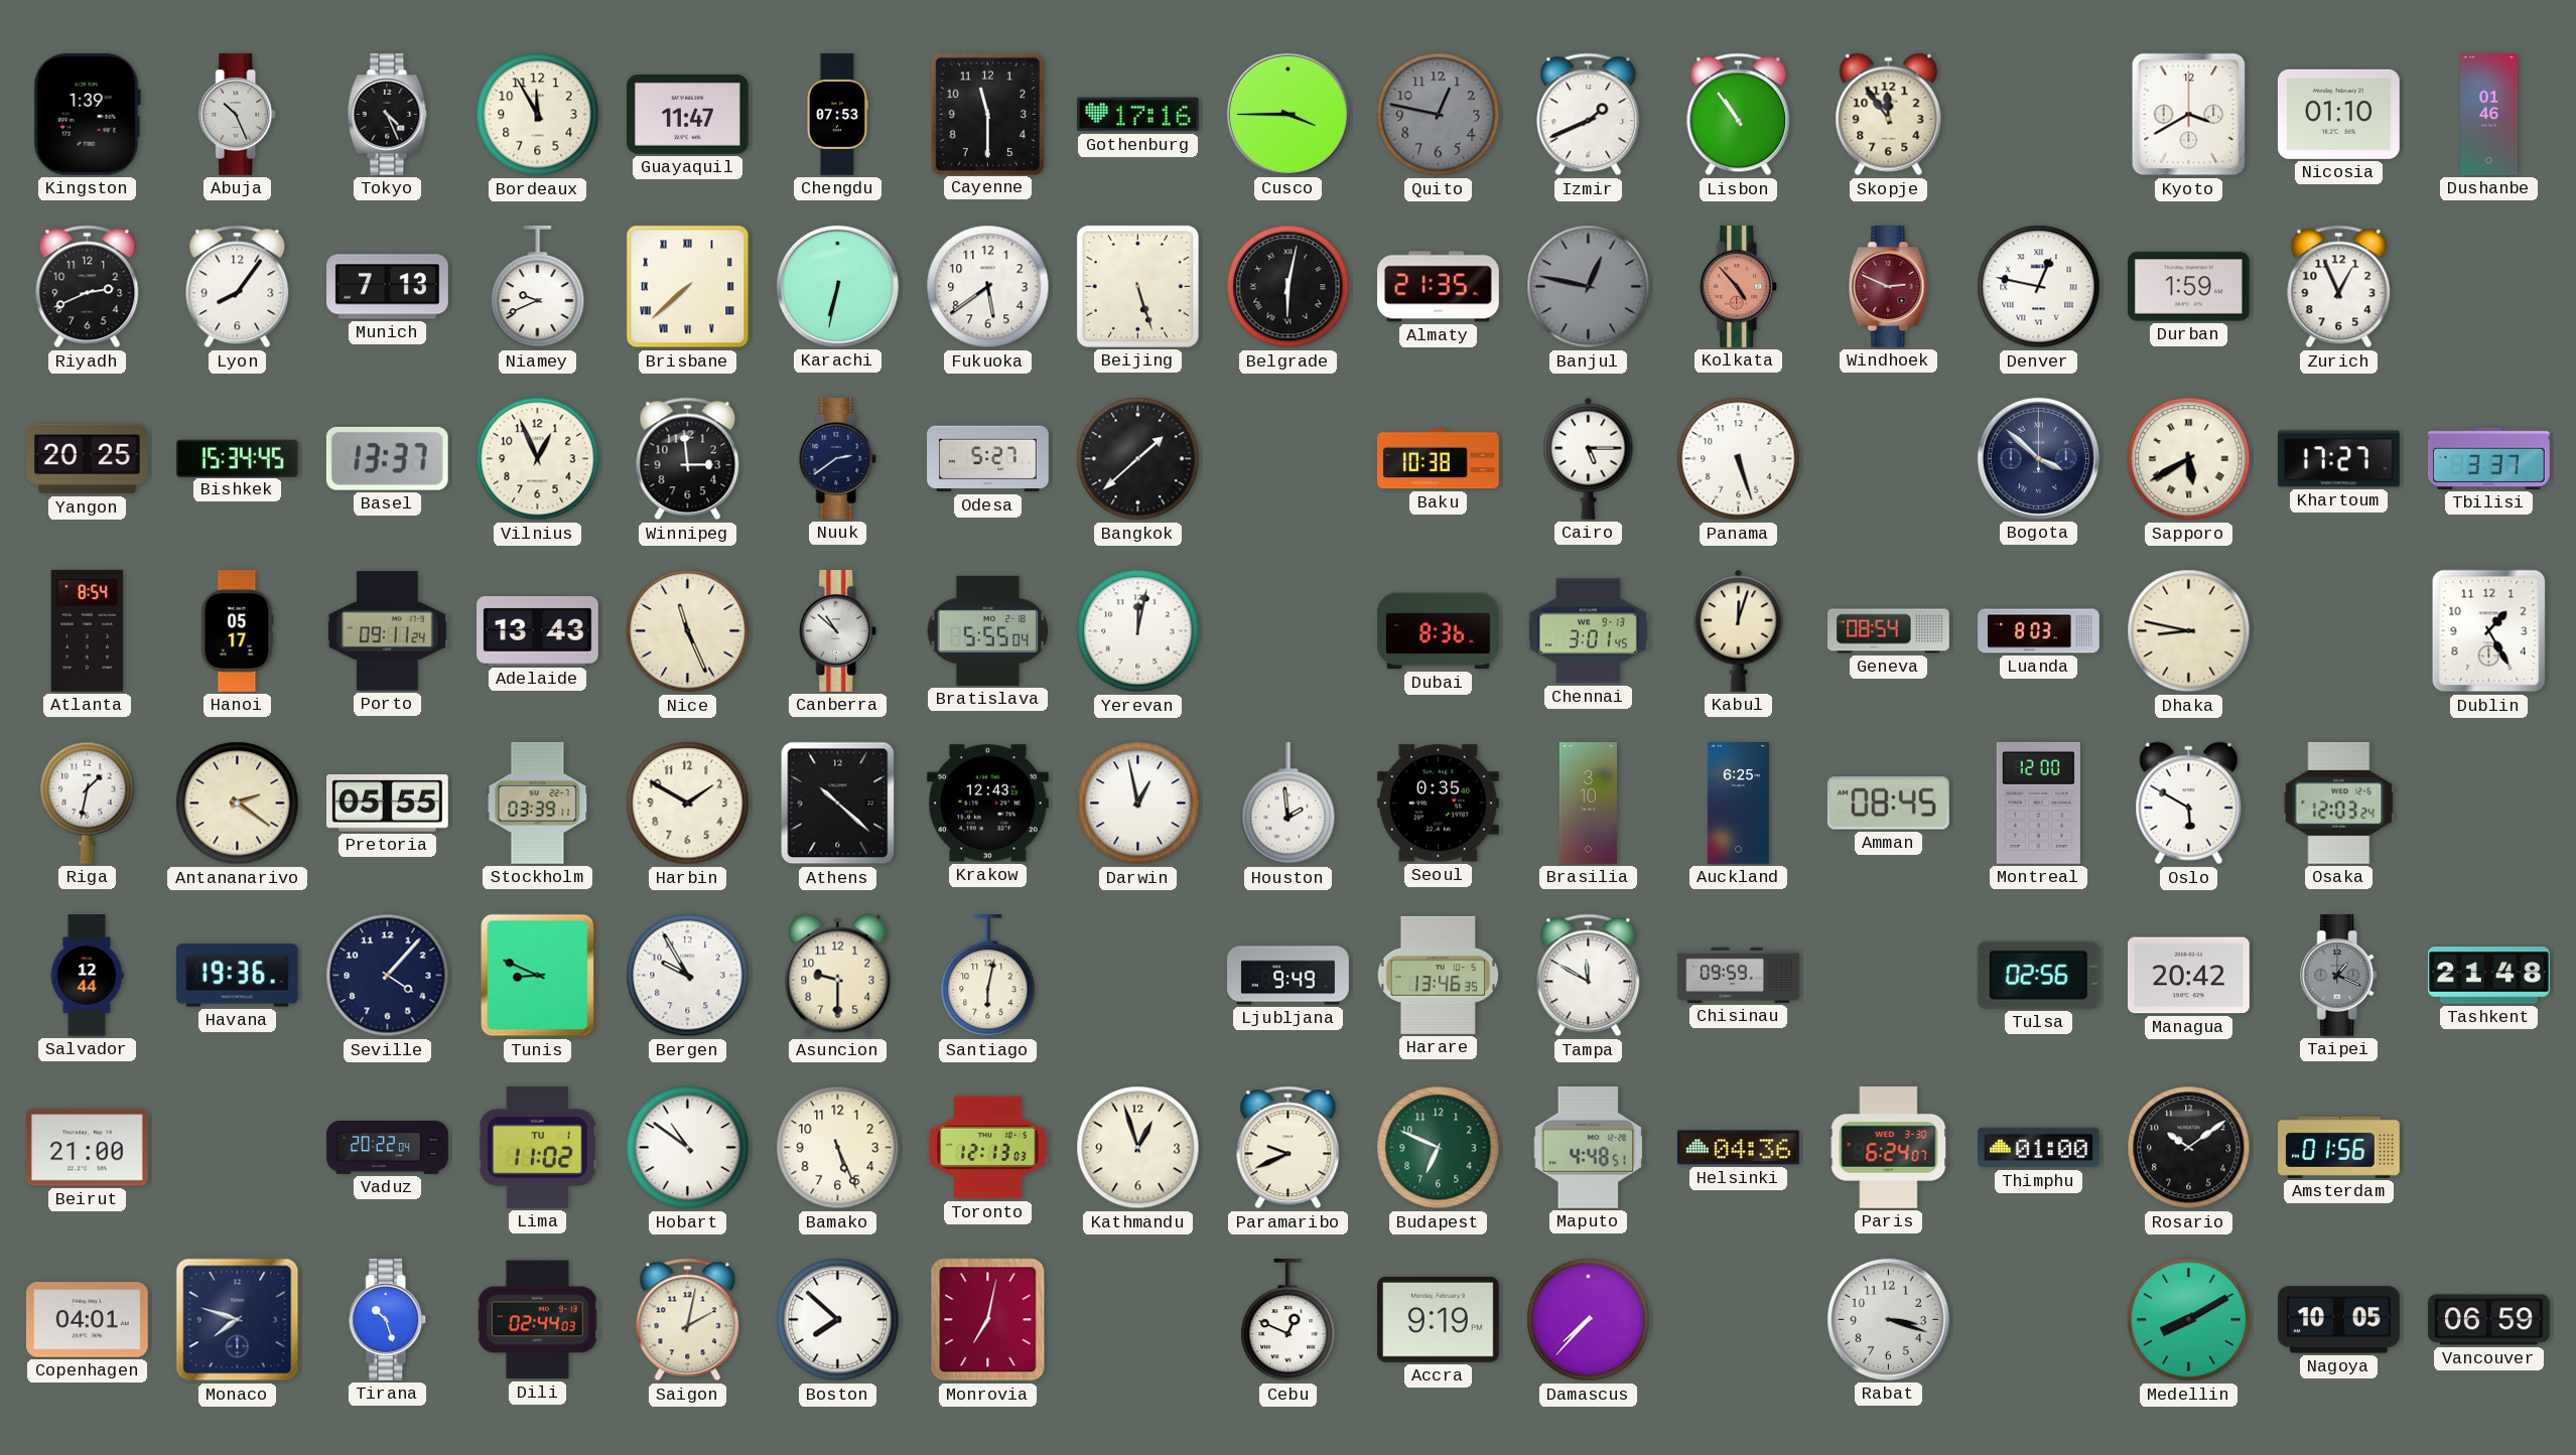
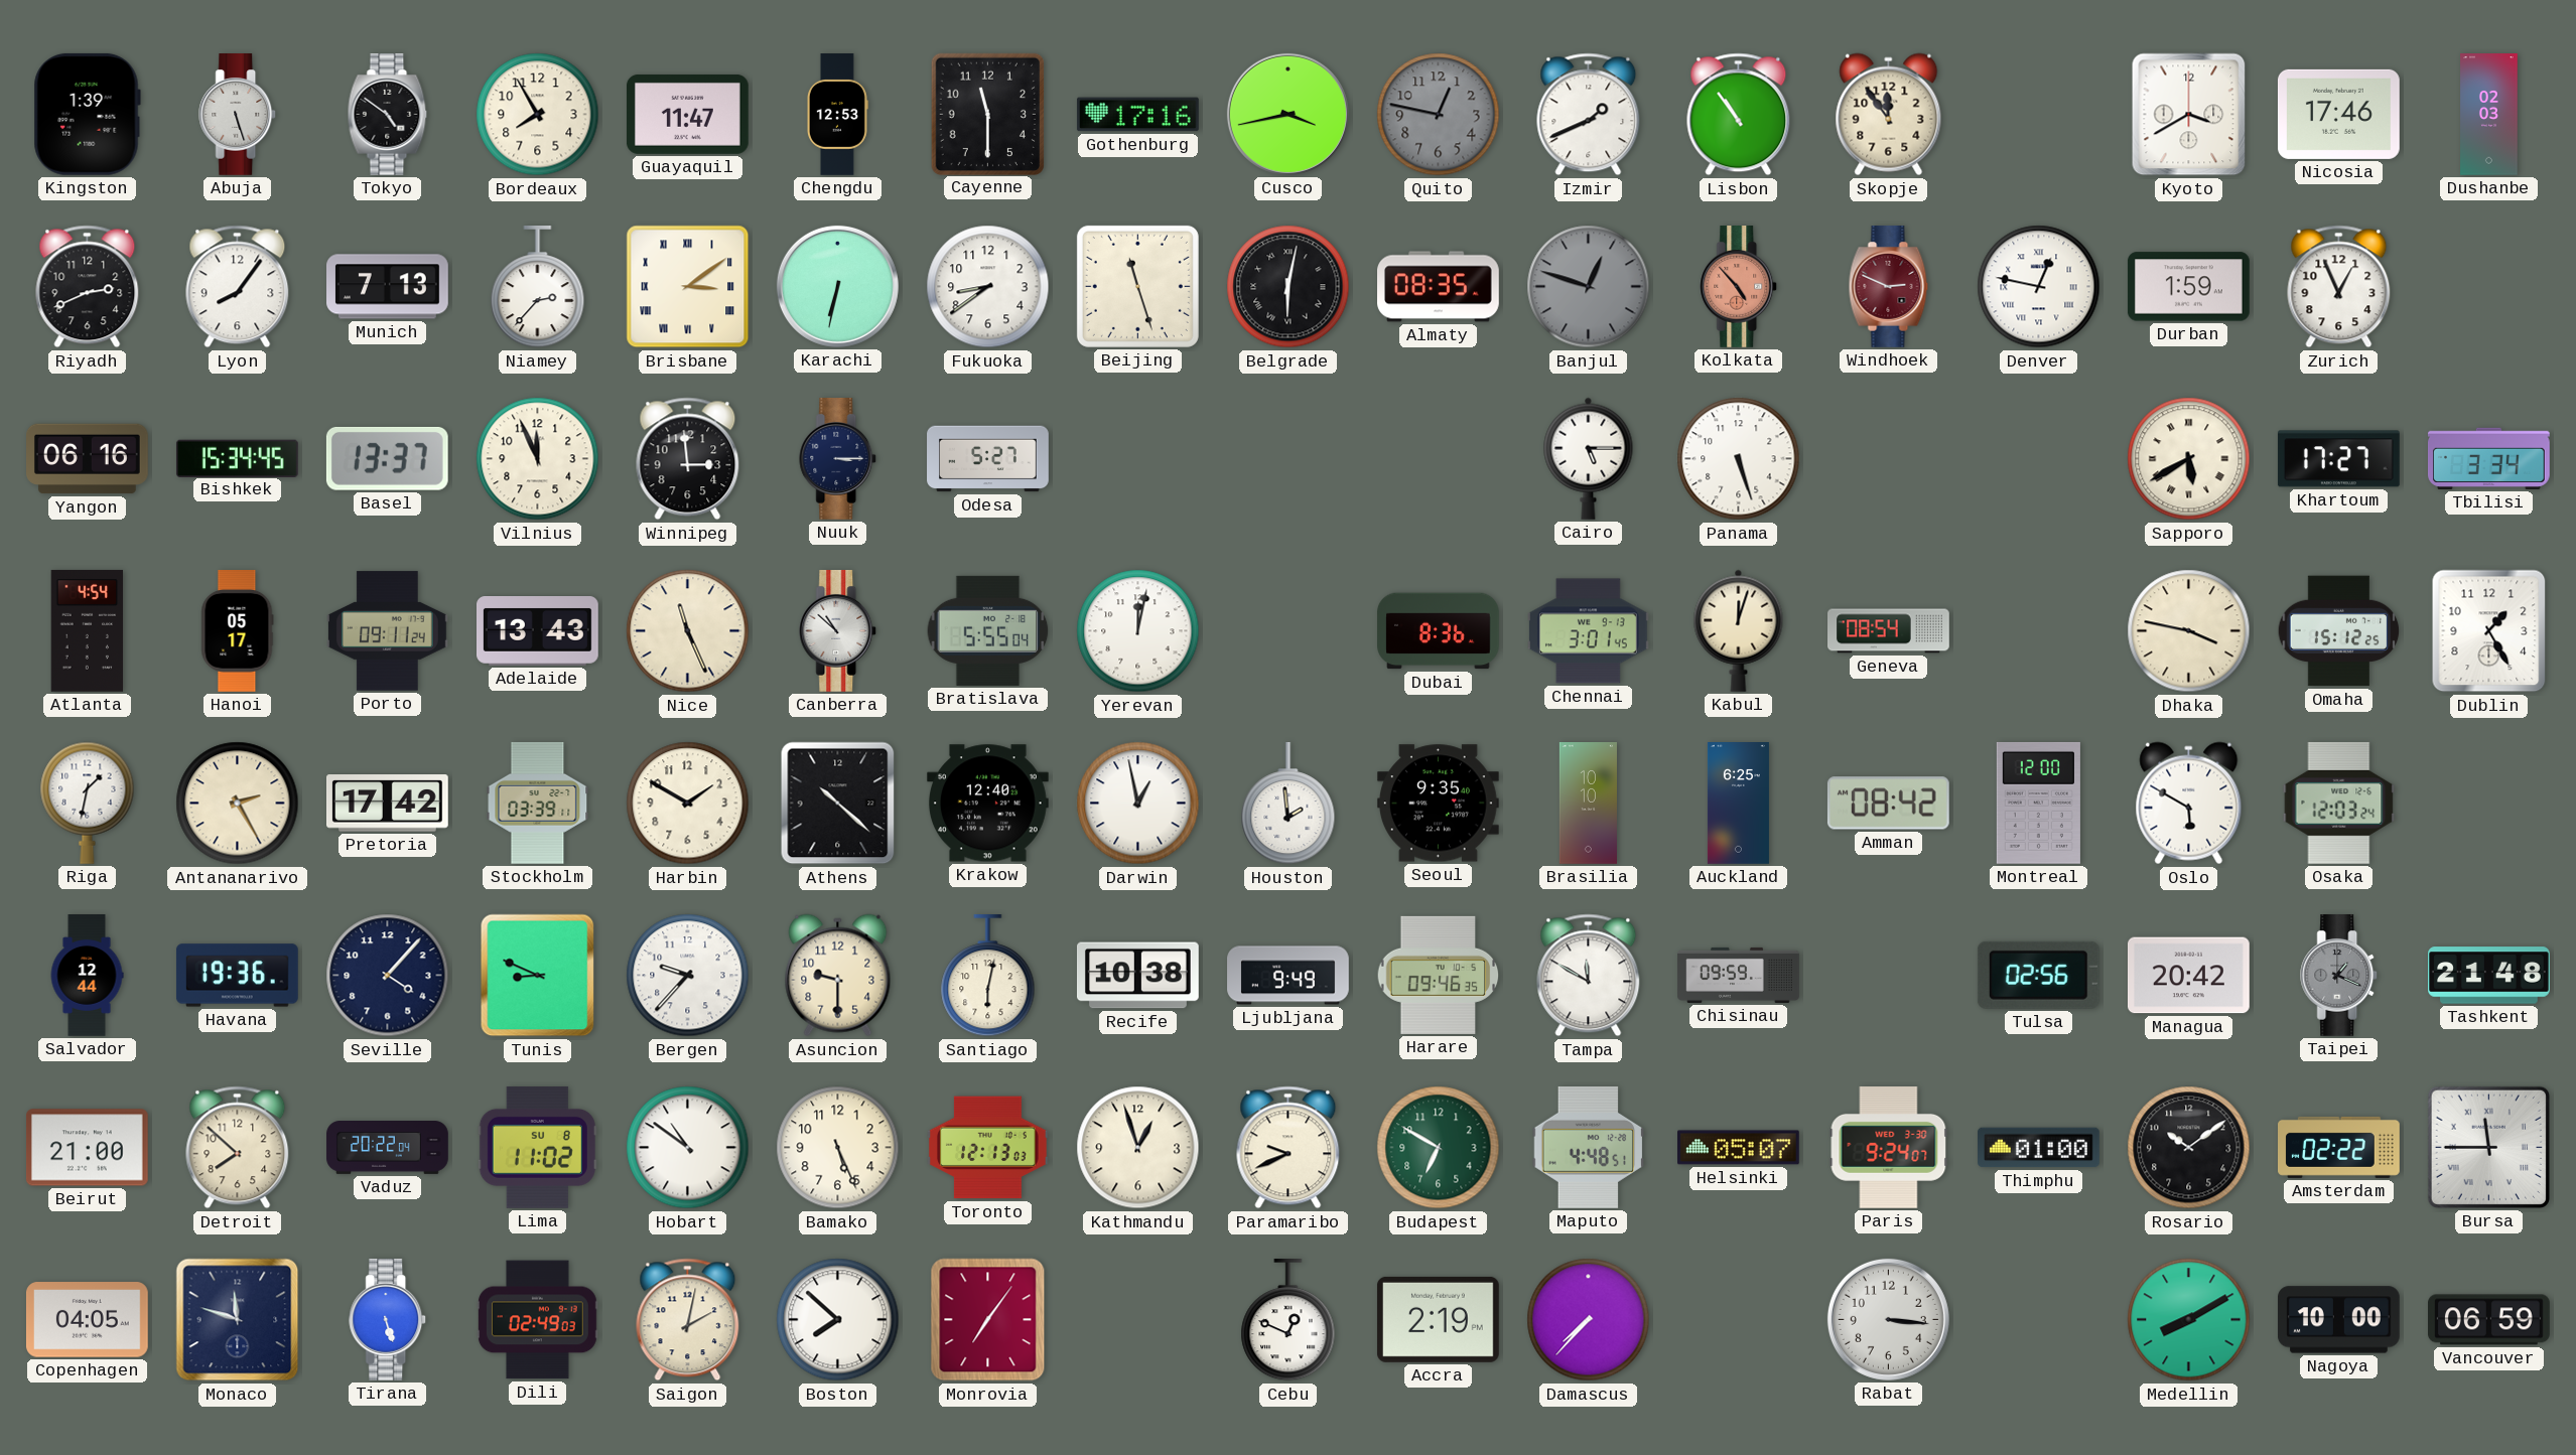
Abuja: 10:26 -> 5:27
Tokyo: 4:26 -> 4:51
Bordeaux: 11:55 -> 7:55
Chengdu: 07:53 -> 12:53
Cusco: 3:45 -> 3:43
Nicosia: 01:10 -> 17:46
Dushanbe: 01:46 -> 02:03
Niamey: 9:41 -> 2:37
Brisbane: 7:38 -> 3:09
Fukuoka: 5:39 -> 8:39
Beijing: 5:27 -> 11:27
Almaty: 21:35 -> 08:35
Banjul: 12:47 -> 12:48
Yangon: 20:25 -> 06:16
Vilnius: 12:56 -> 11:56
Nuuk: 2:39 -> 3:15
Bangkok: 1:38 -> none
Baku: 10:38 -> none
Bogota: 3:52 -> none
Tbilisi: 3:37 -> 3:34
Atlanta: 8:54 -> 4:54
Luanda: 8:03 -> none
Dhaka: 8:47 -> 3:47
Omaha: none -> 15:12
Antananarivo: 2:21 -> 2:25
Pretoria: 05:55 -> 17:42
Krakow: 12:43 -> 12:40
Seoul: 0:35 -> 9:35
Brasilia: 3:10 -> 10:10
Amman: 08:45 -> 08:42
Bergen: 9:55 -> 9:37
Recife: none -> 10:38
Harare: 13:46 -> 09:46
Detroit: none -> 7:52
Lima date: TU 1 -> SU 8
Budapest: 6:49 -> 6:50
Helsinki: 04:36 -> 05:07
Paris: 6:24 -> 9:24
Amsterdam: 01:56 -> 02:22
Bursa: none -> 11:45
Copenhagen: 04:01 -> 04:05
Monaco: 7:48 -> 11:48
Tirana: 10:27 -> 5:27
Dili: 02:44 -> 02:49
Monrovia: 7:02 -> 7:06
Accra: 9:19 -> 2:19
Rabat: 3:18 -> 3:16
Nagoya: 10:05 -> 10:00
